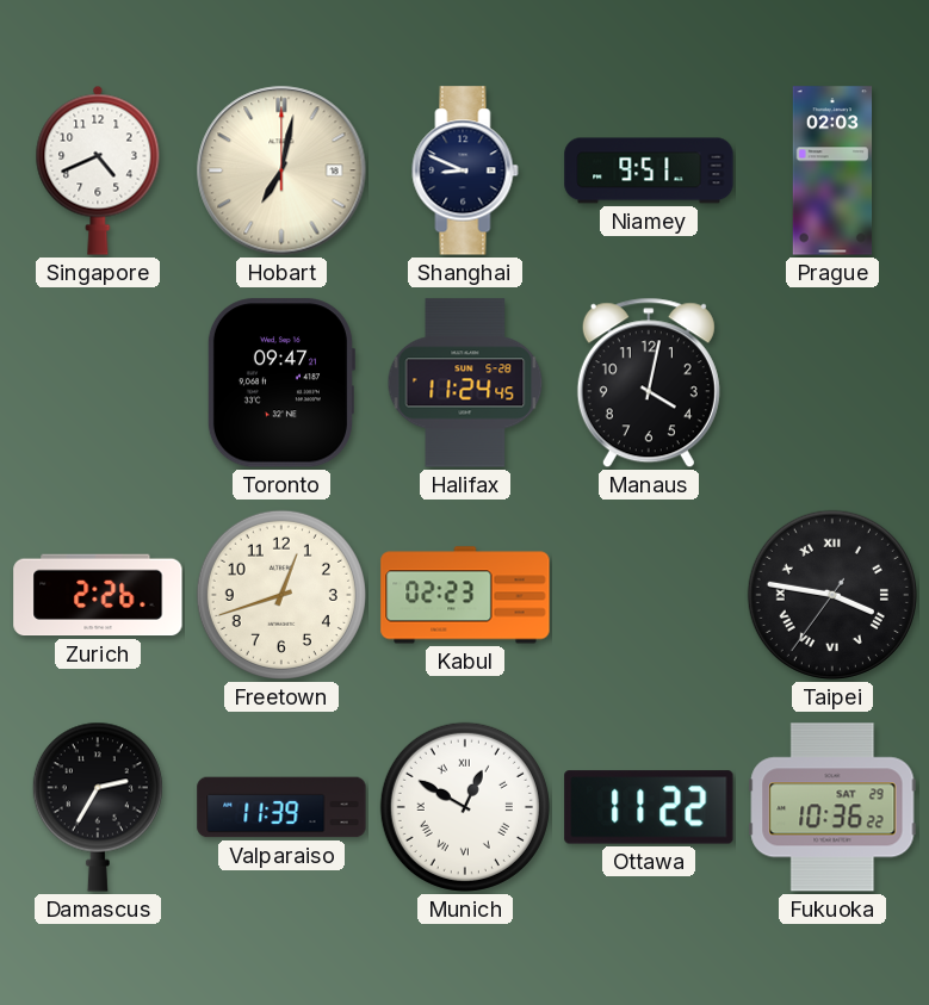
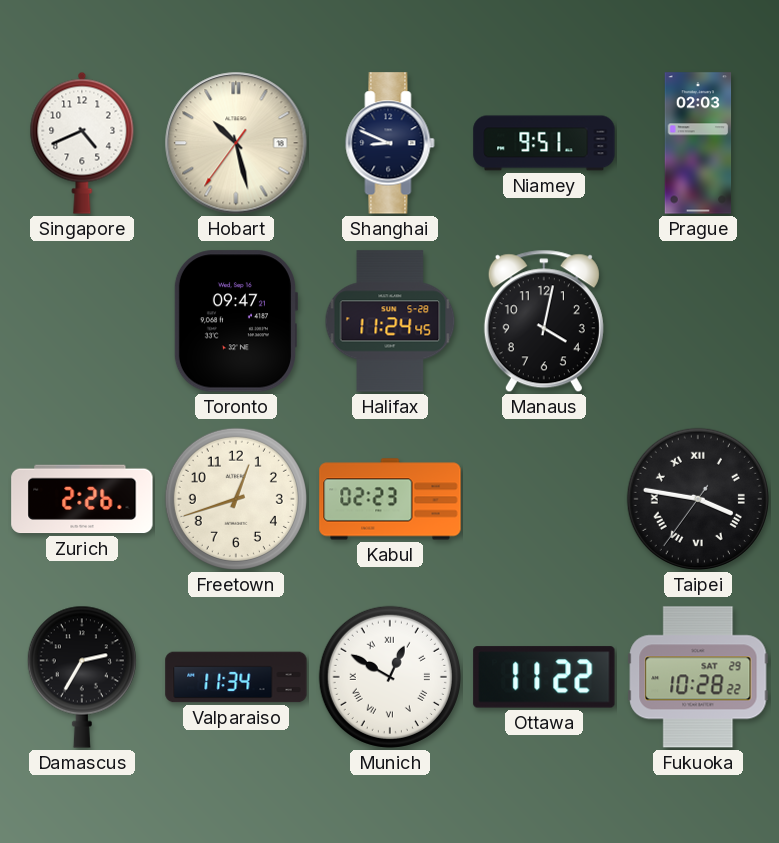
Hobart: 7:02 -> 10:27
Valparaiso: 11:39 -> 11:34
Fukuoka: 10:36 -> 10:28
